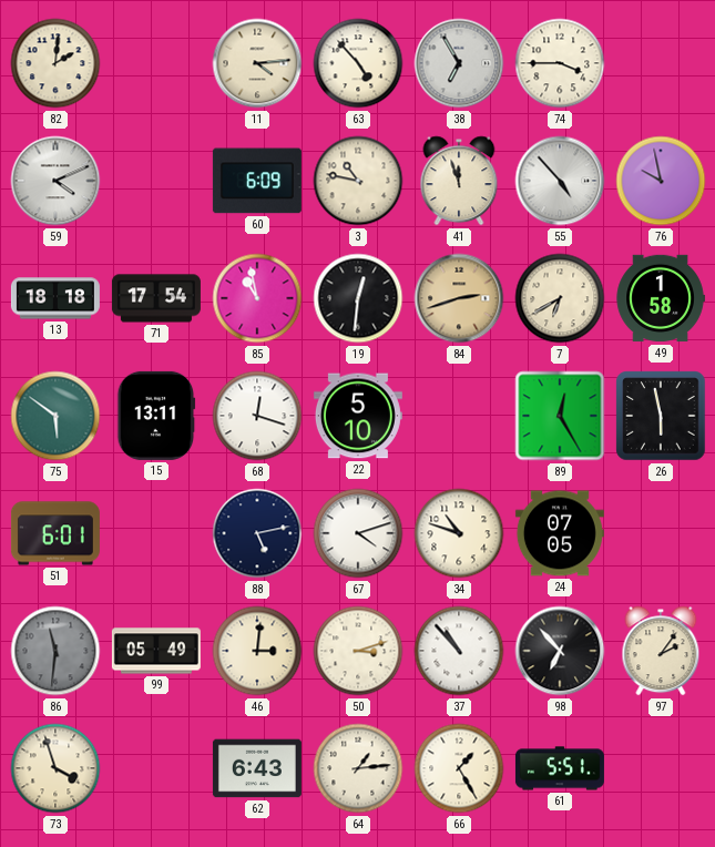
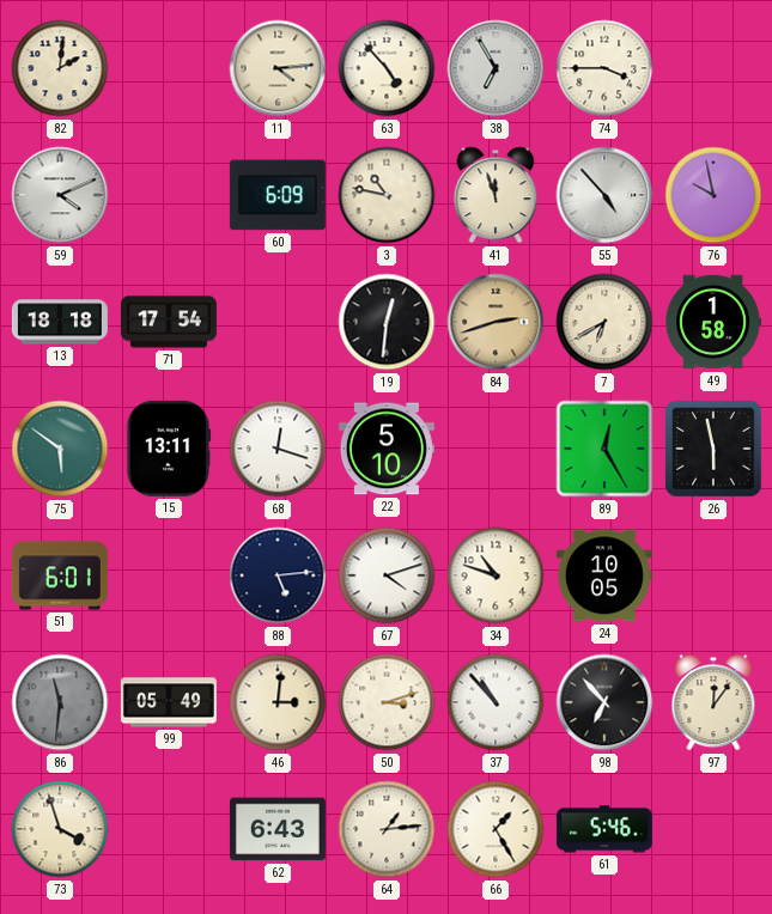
85: 10:58 -> none
88: 5:13 -> 5:14
24: 07:05 -> 10:05
97: 2:06 -> 12:06
61: 5:51 -> 5:46
